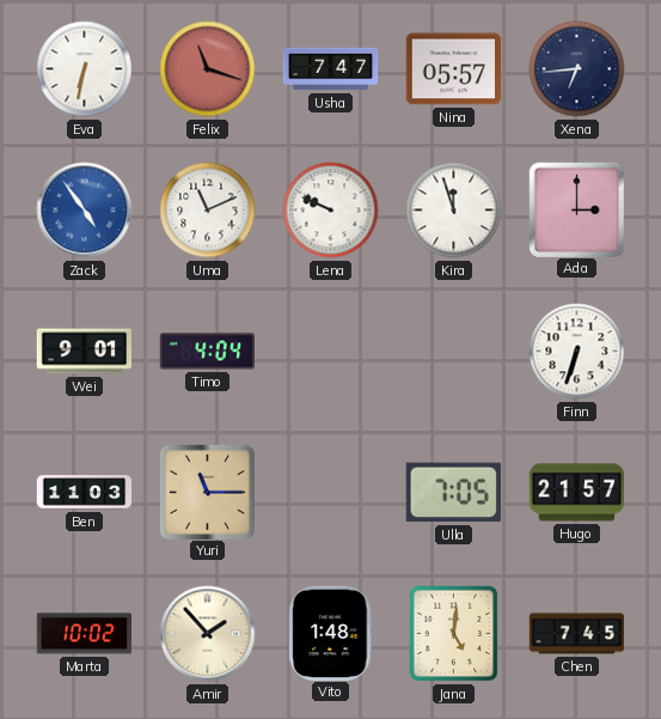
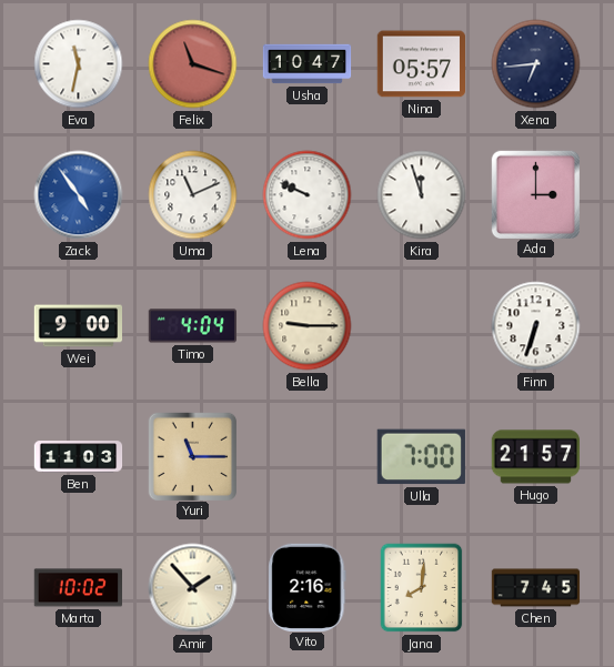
Eva: 6:32 -> 11:32
Usha: 7:47 -> 10:47
Wei: 9:01 -> 9:00
Bella: none -> 9:15
Ulla: 7:05 -> 7:00
Vito: 1:48 -> 2:16
Jana: 5:01 -> 8:01
